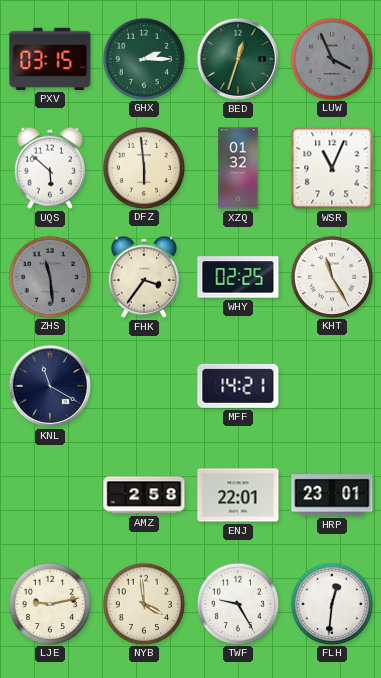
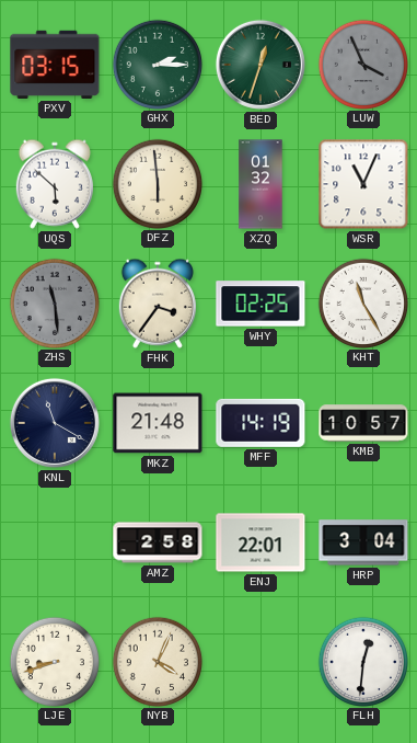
MKZ: none -> 21:48
MFF: 14:21 -> 14:19
KMB: none -> 10:57
HRP: 23:01 -> 3:04
LJE: 9:13 -> 8:42
NYB: 3:59 -> 4:04
TWF: 9:25 -> none
